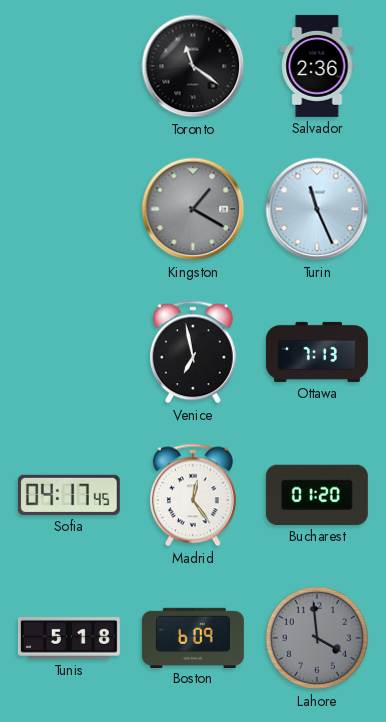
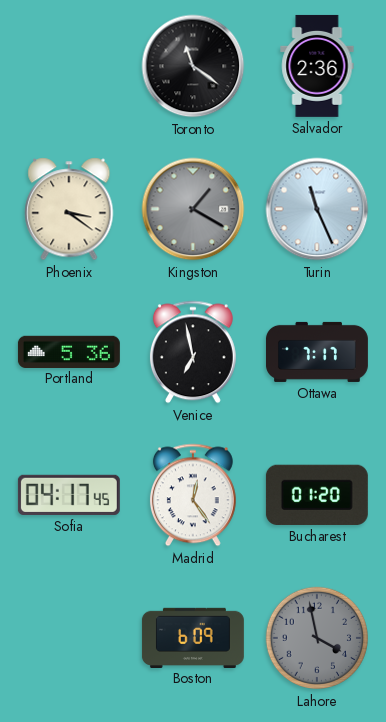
Phoenix: none -> 3:21
Portland: none -> 5:36
Ottawa: 7:13 -> 7:17
Tunis: 5:18 -> none
Lahore: 3:59 -> 3:58
